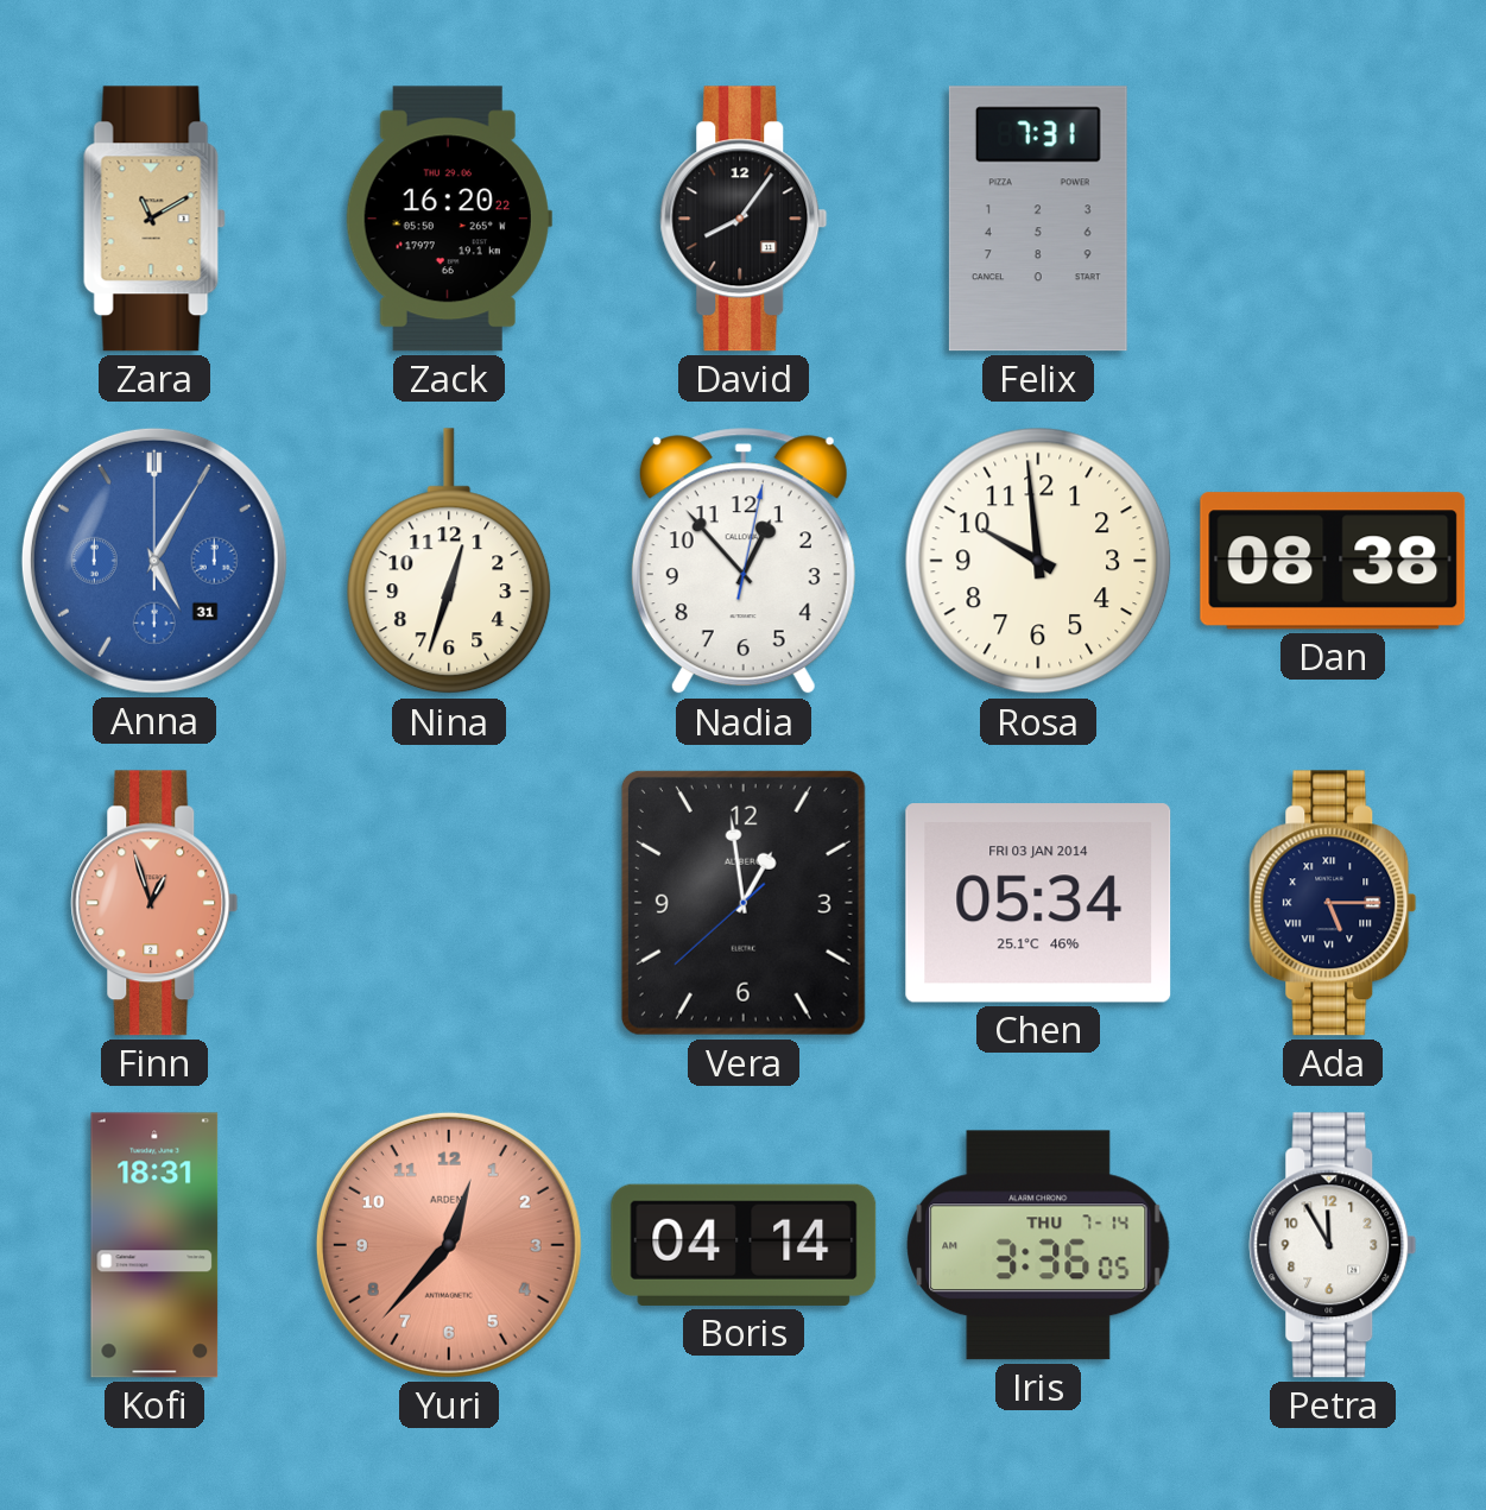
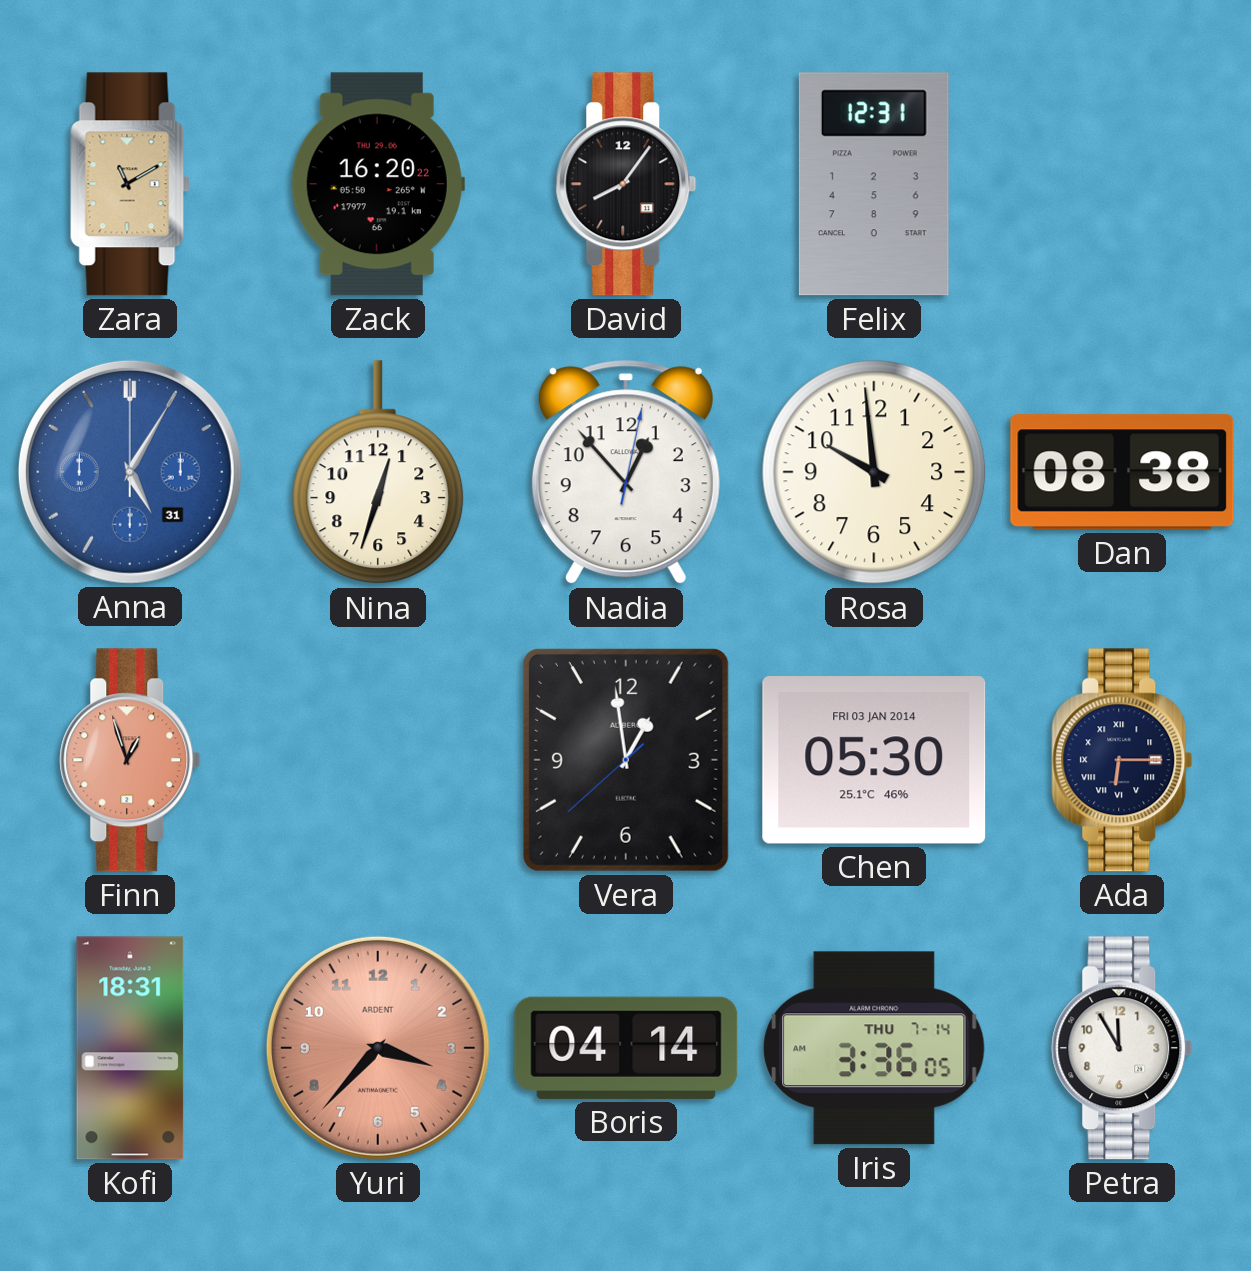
Felix: 7:31 -> 12:31
Chen: 05:34 -> 05:30
Ada: 5:15 -> 6:15
Yuri: 12:37 -> 3:37
